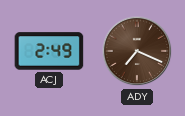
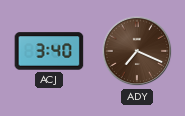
ACJ: 2:49 -> 3:40
